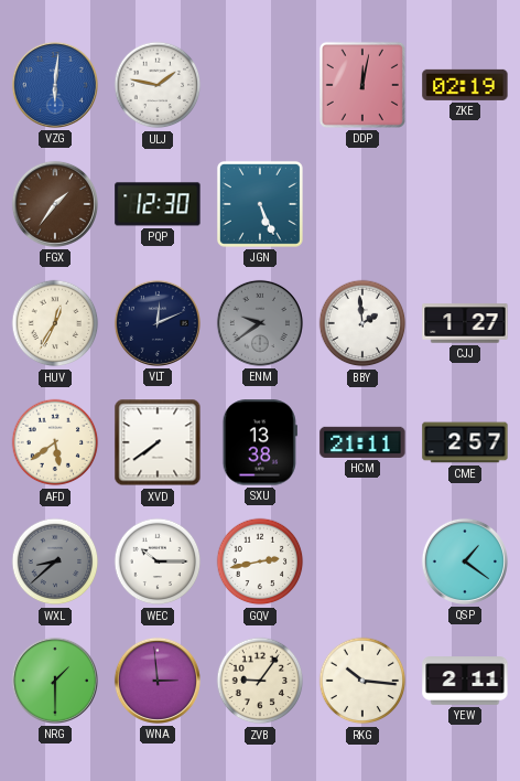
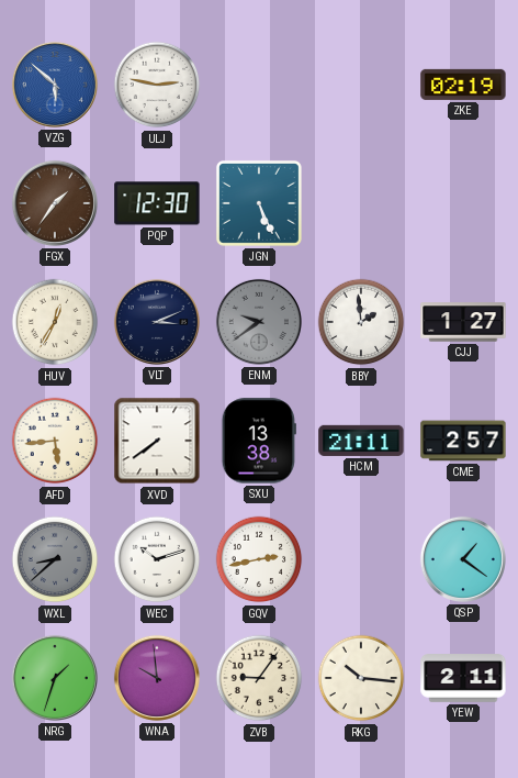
VZG: 6:01 -> 5:52
ULJ: 1:47 -> 2:47
DDP: 12:02 -> none
VLT: 12:11 -> 3:11
AFD: 5:39 -> 5:44
WEC: 10:15 -> 10:12
NRG: 1:30 -> 1:33
WNA: 2:59 -> 9:59
